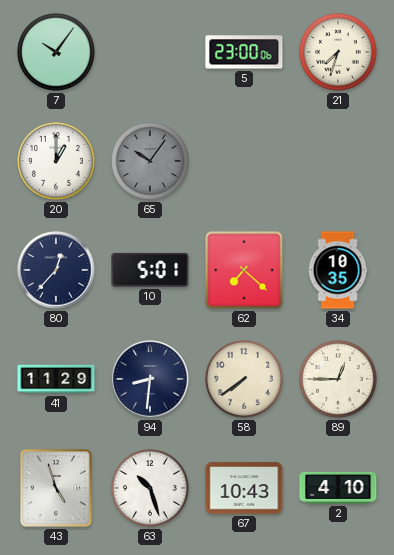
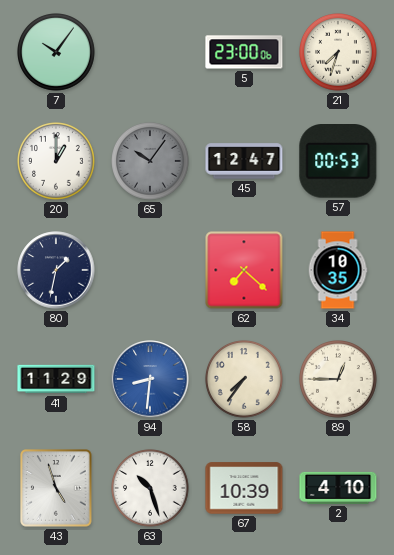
45: none -> 12:47
57: none -> 00:53
80: 12:37 -> 1:32
10: 5:01 -> none
94 dial: navy -> blue
58: 7:39 -> 7:36
67: 10:43 -> 10:39
